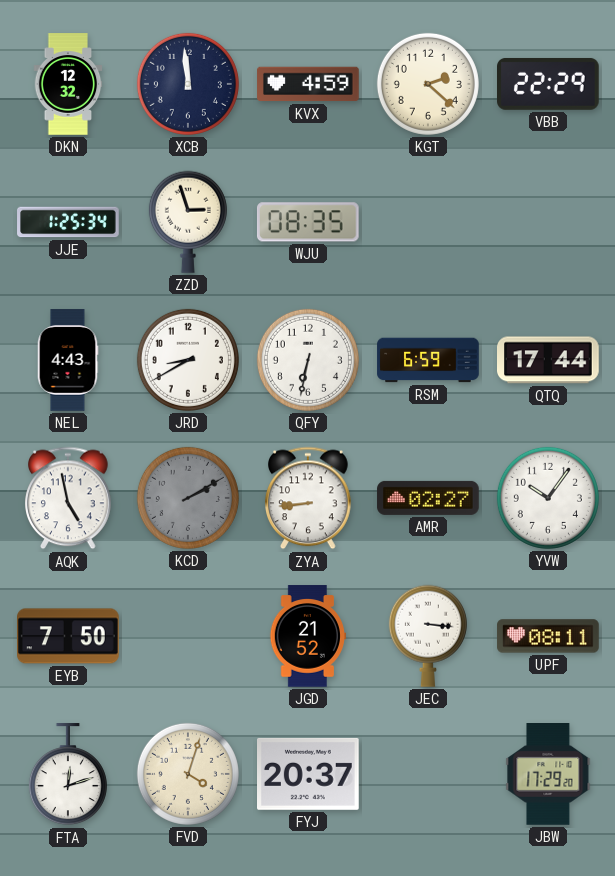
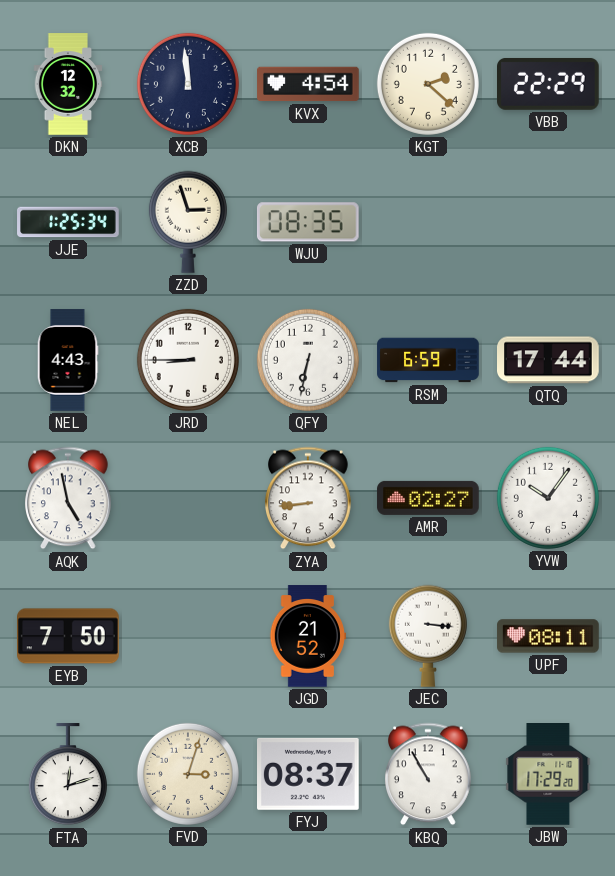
KVX: 4:59 -> 4:54
JRD: 8:40 -> 8:45
KCD: 2:10 -> none
FVD: 4:03 -> 3:03
FYJ: 20:37 -> 08:37
KBQ: none -> 10:55
